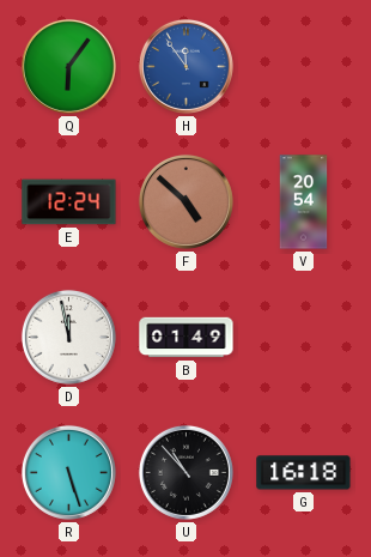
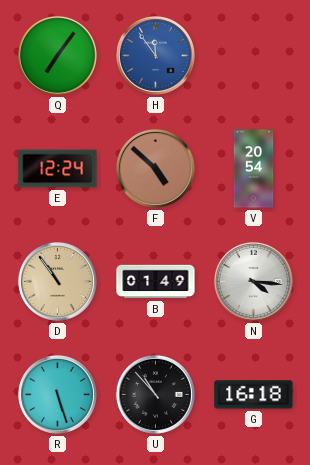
Q: 6:06 -> 7:06
D: 11:58 -> 10:54
D dial: white -> champagne
N: none -> 4:16
